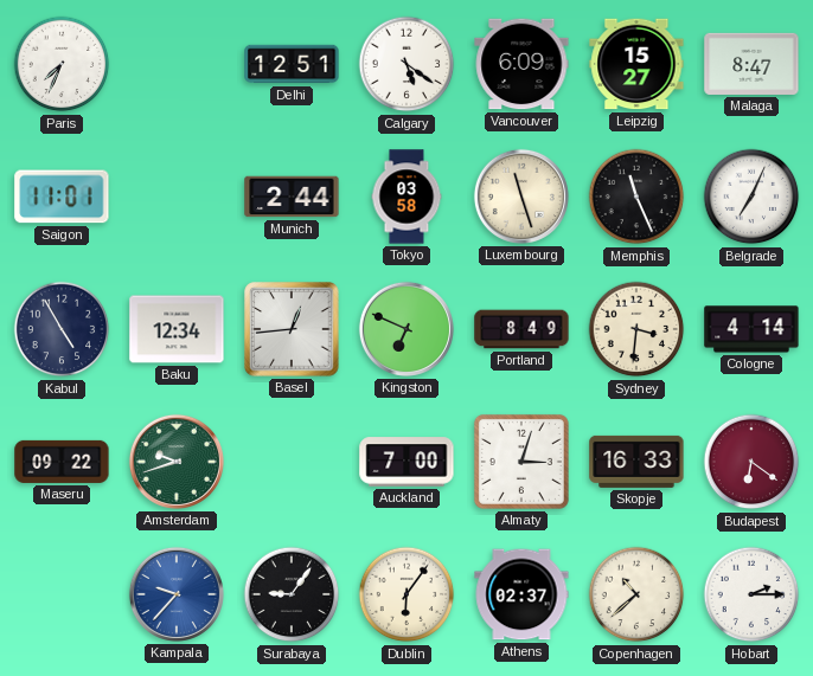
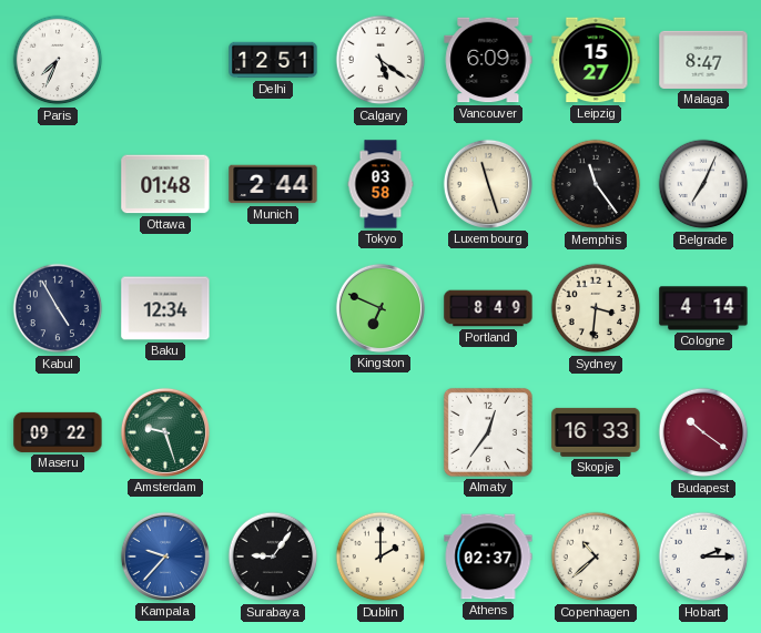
Saigon: 11:01 -> none
Ottawa: none -> 01:48
Memphis: 11:26 -> 11:24
Basel: 12:44 -> none
Amsterdam: 9:42 -> 9:27
Auckland: 7:00 -> none
Almaty: 3:03 -> 12:36
Budapest: 6:21 -> 10:21
Dublin: 6:06 -> 2:00
